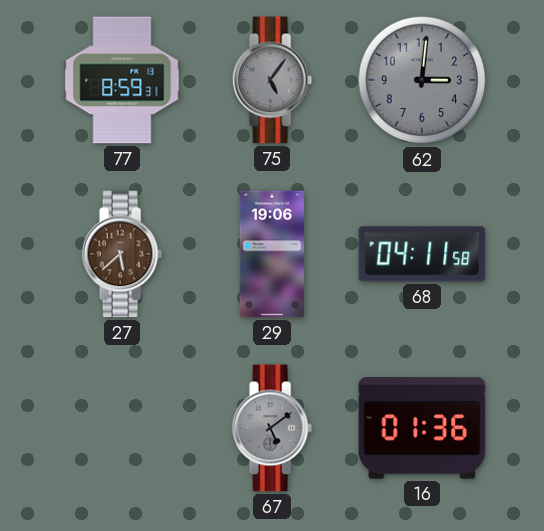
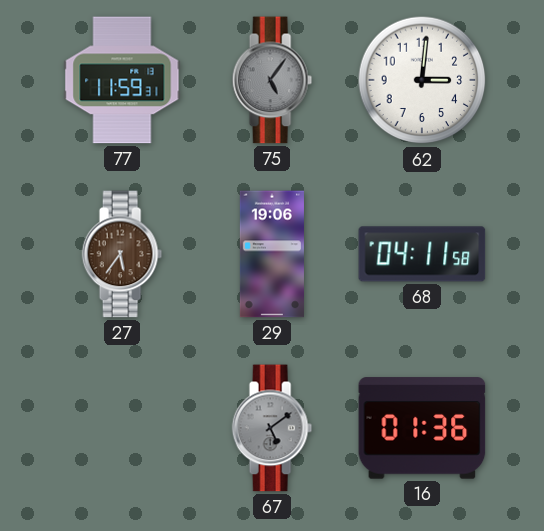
77: 8:59 -> 11:59
62 dial: grey -> white
27: 5:38 -> 5:36
